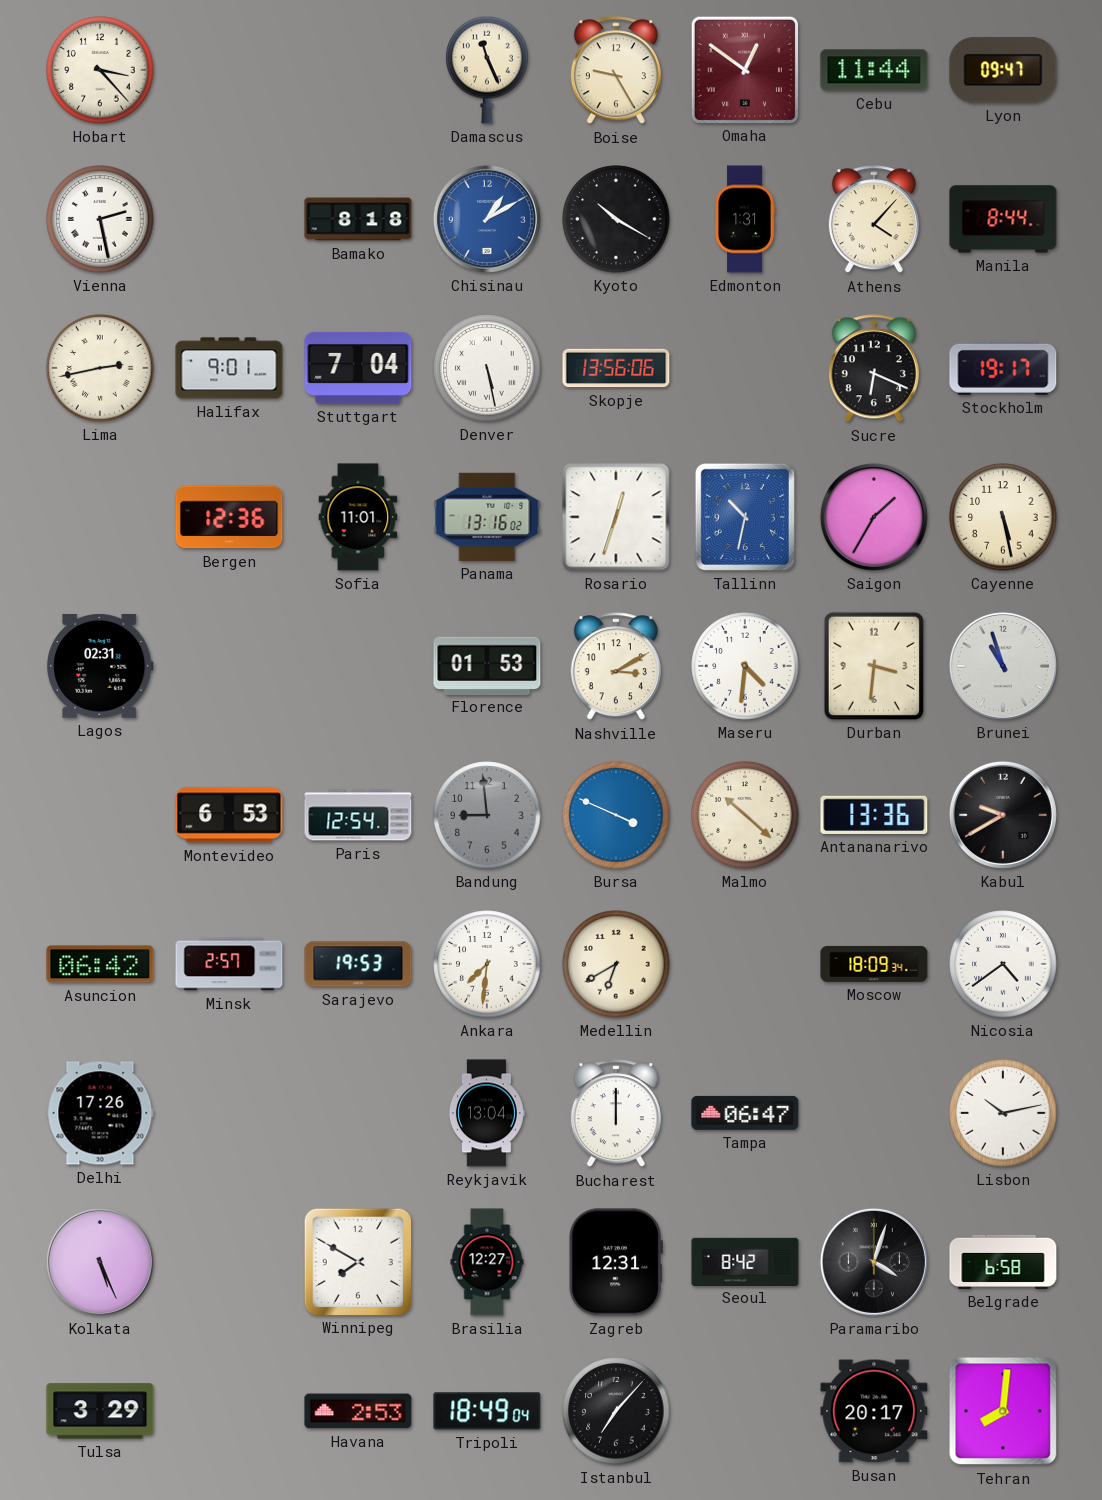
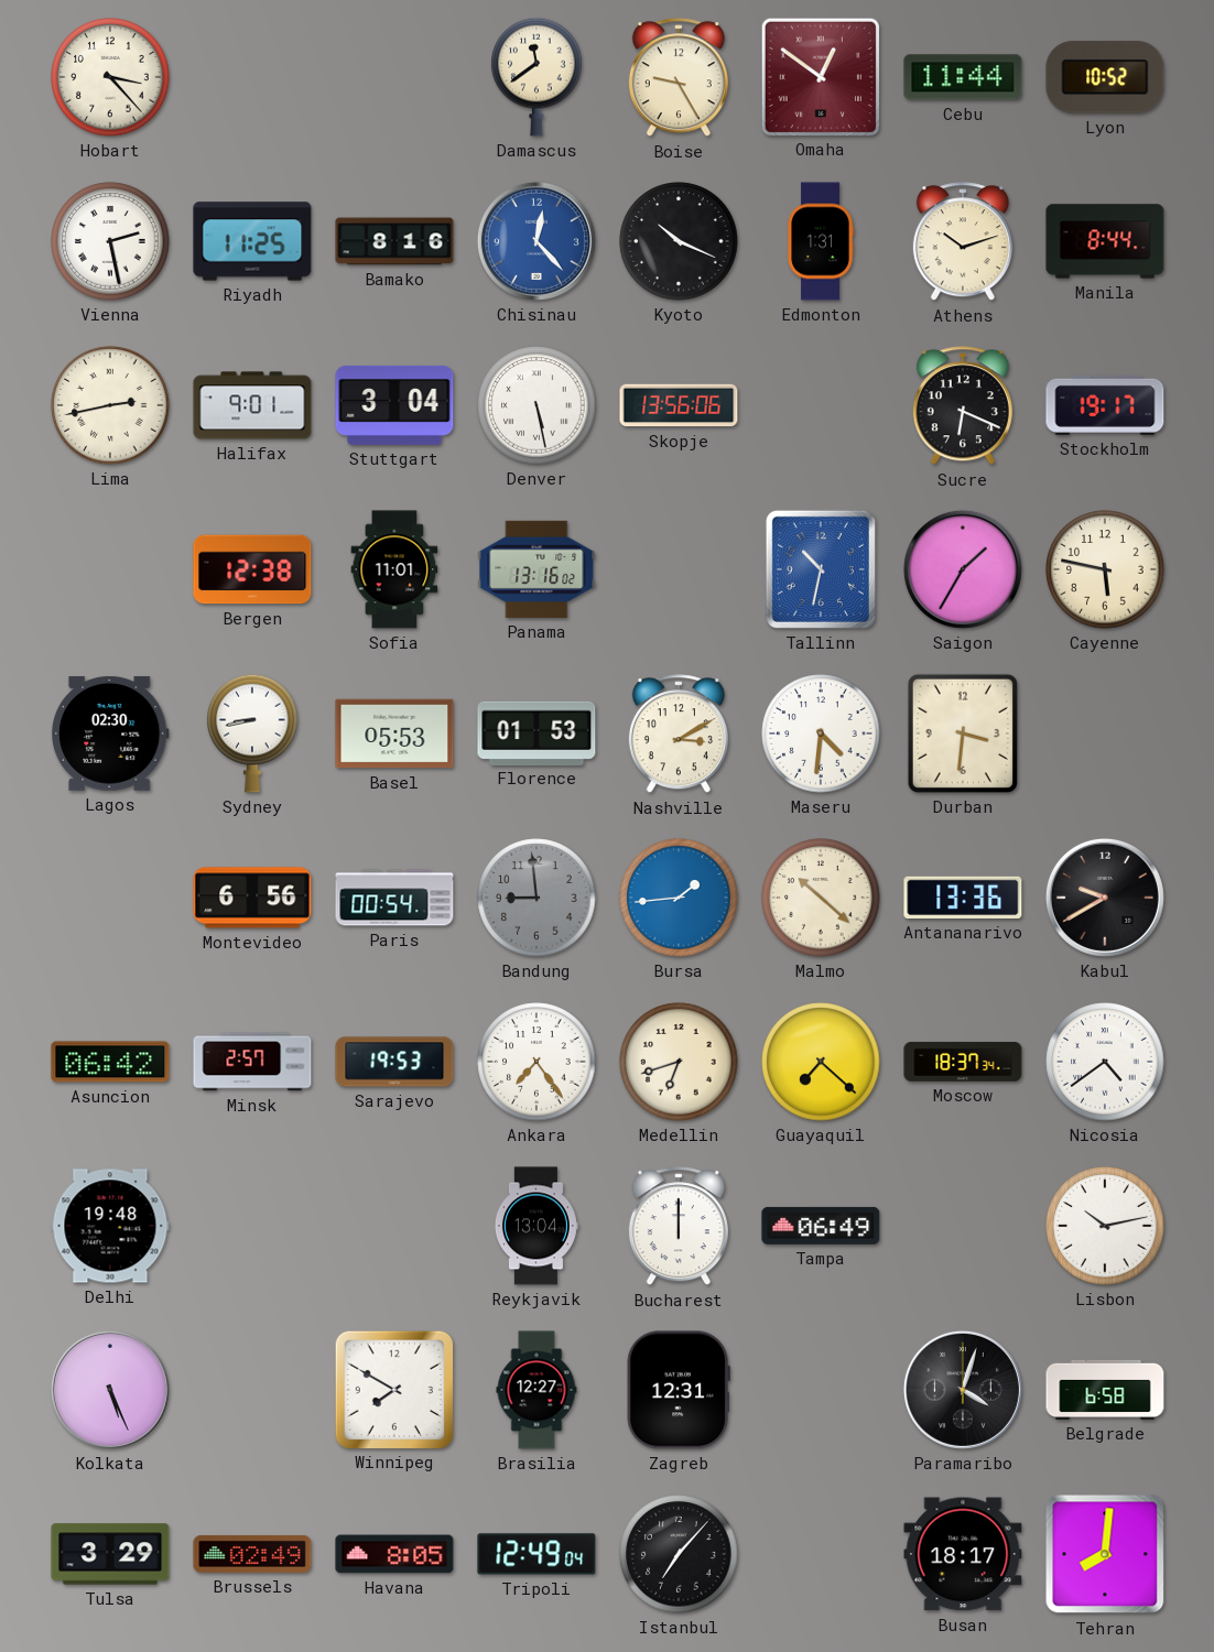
Damascus: 11:26 -> 11:39
Lyon: 09:47 -> 10:52
Riyadh: none -> 11:25
Bamako: 8:18 -> 8:16
Chisinau: 1:10 -> 12:23
Kyoto: 10:20 -> 10:19
Athens: 4:07 -> 10:12
Stuttgart: 7:04 -> 3:04
Bergen: 12:36 -> 12:38
Rosario: 12:33 -> none
Cayenne: 5:28 -> 5:47
Lagos: 02:31 -> 02:30
Sydney: none -> 8:43
Basel: none -> 05:53
Brunei: 10:57 -> none
Montevideo: 6:53 -> 6:56
Paris: 12:54 -> 00:54
Bursa: 3:49 -> 1:44
Ankara: 7:31 -> 7:24
Medellin: 6:40 -> 6:42
Guayaquil: none -> 7:22
Moscow: 18:09 -> 18:37
Delhi: 17:26 -> 19:48
Tampa: 06:47 -> 06:49
Seoul: 8:42 -> none
Brussels: none -> 02:49
Havana: 2:53 -> 8:05
Tripoli: 18:49 -> 12:49
Busan: 20:17 -> 18:17
